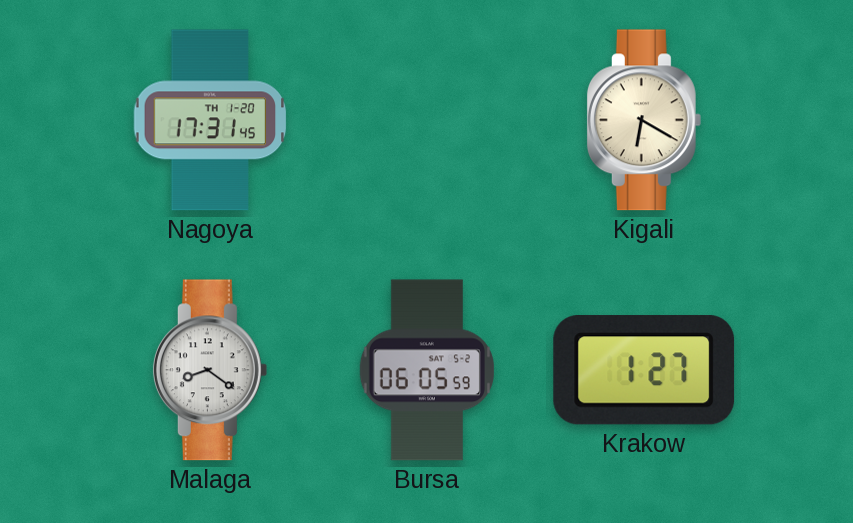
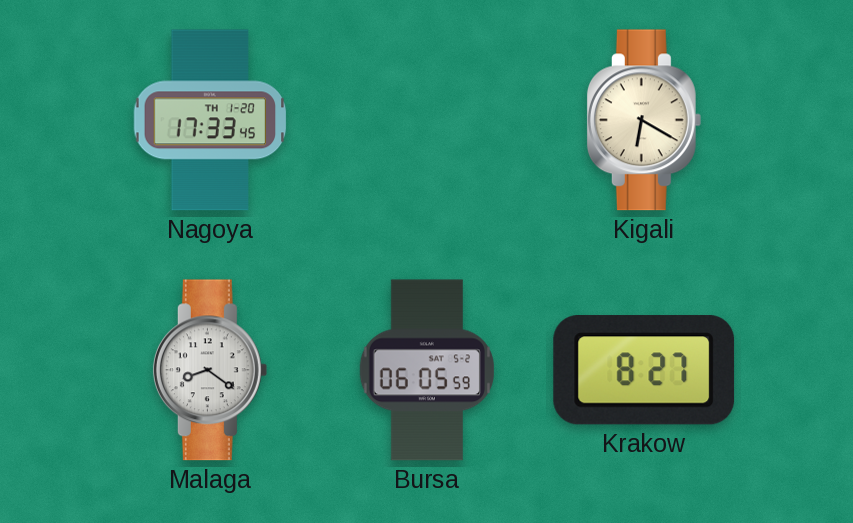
Nagoya: 17:31 -> 17:33
Krakow: 1:27 -> 8:27
